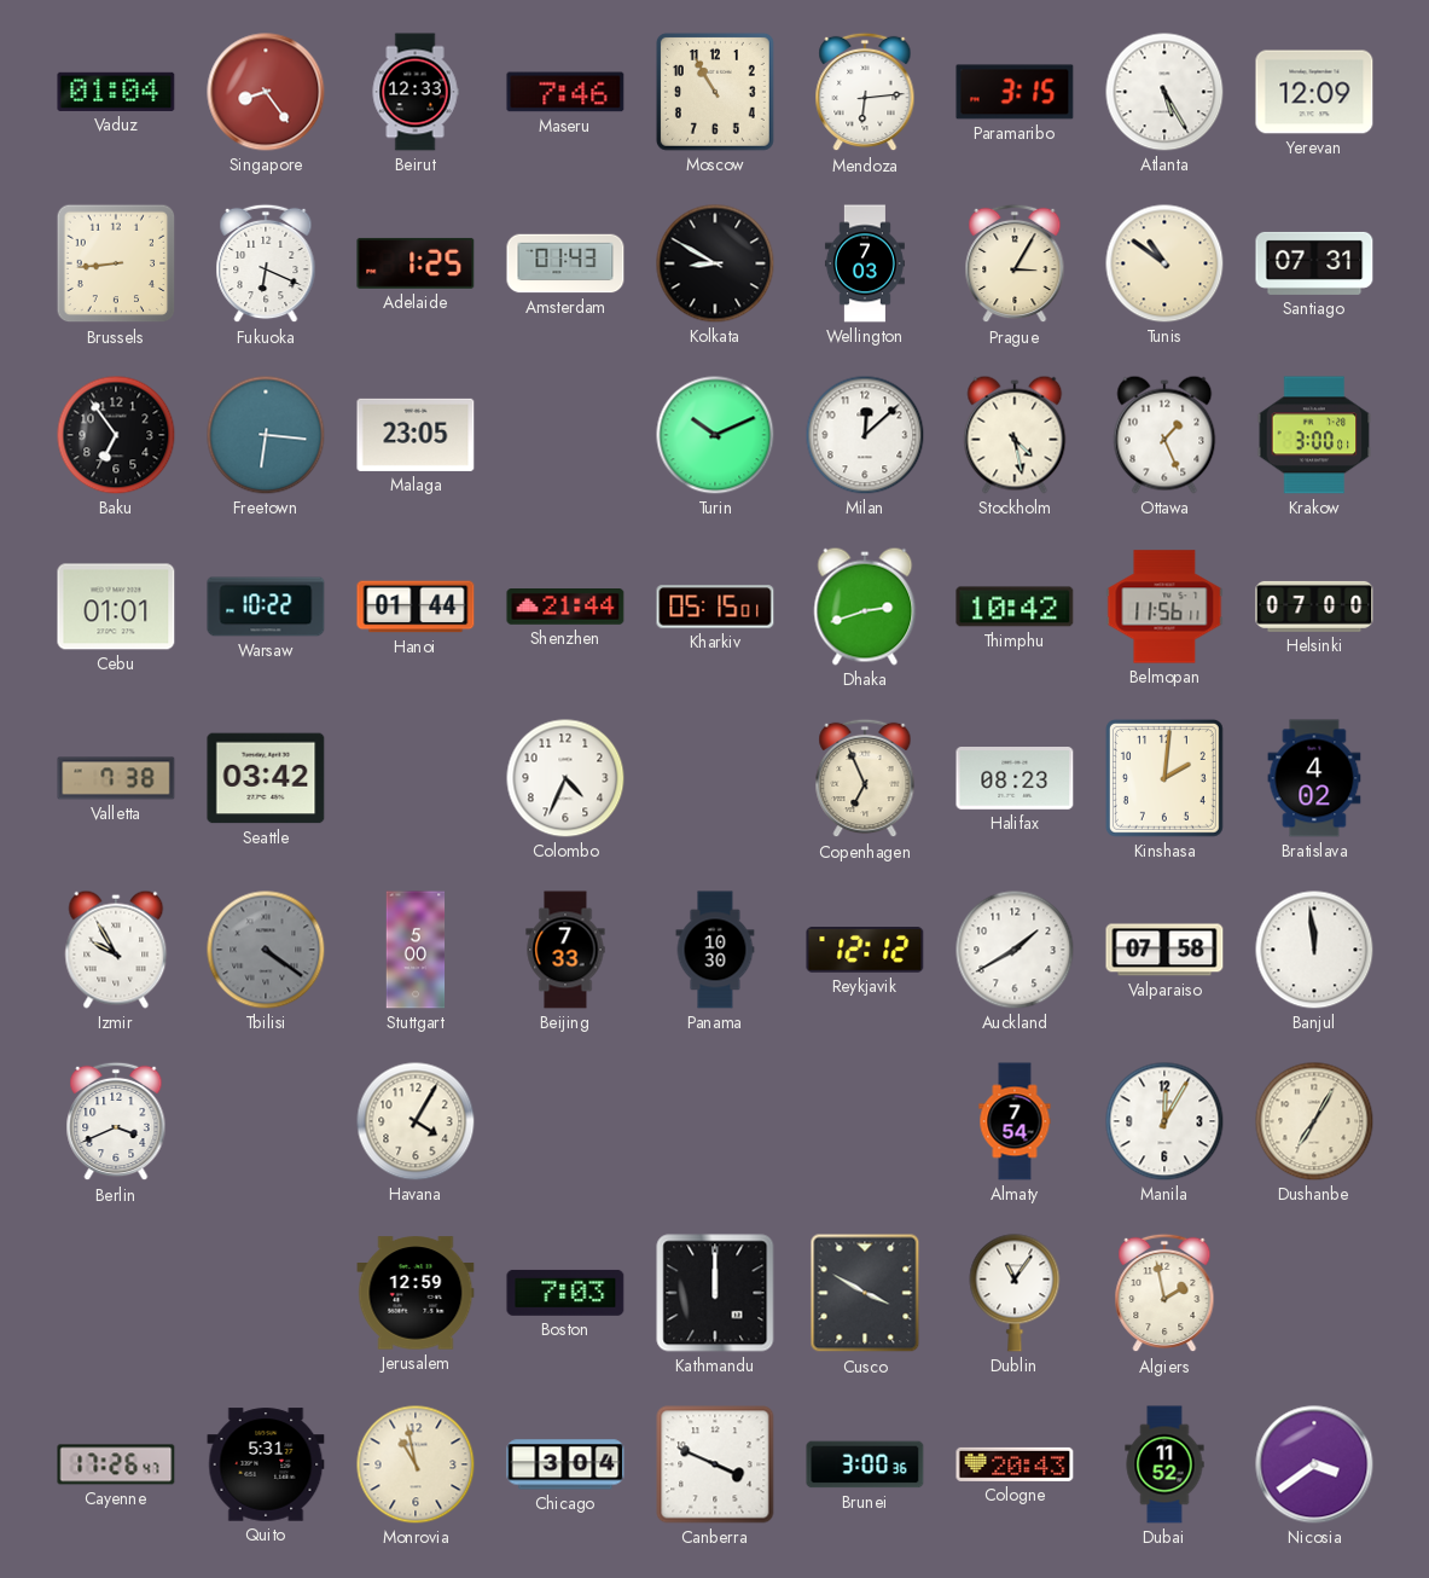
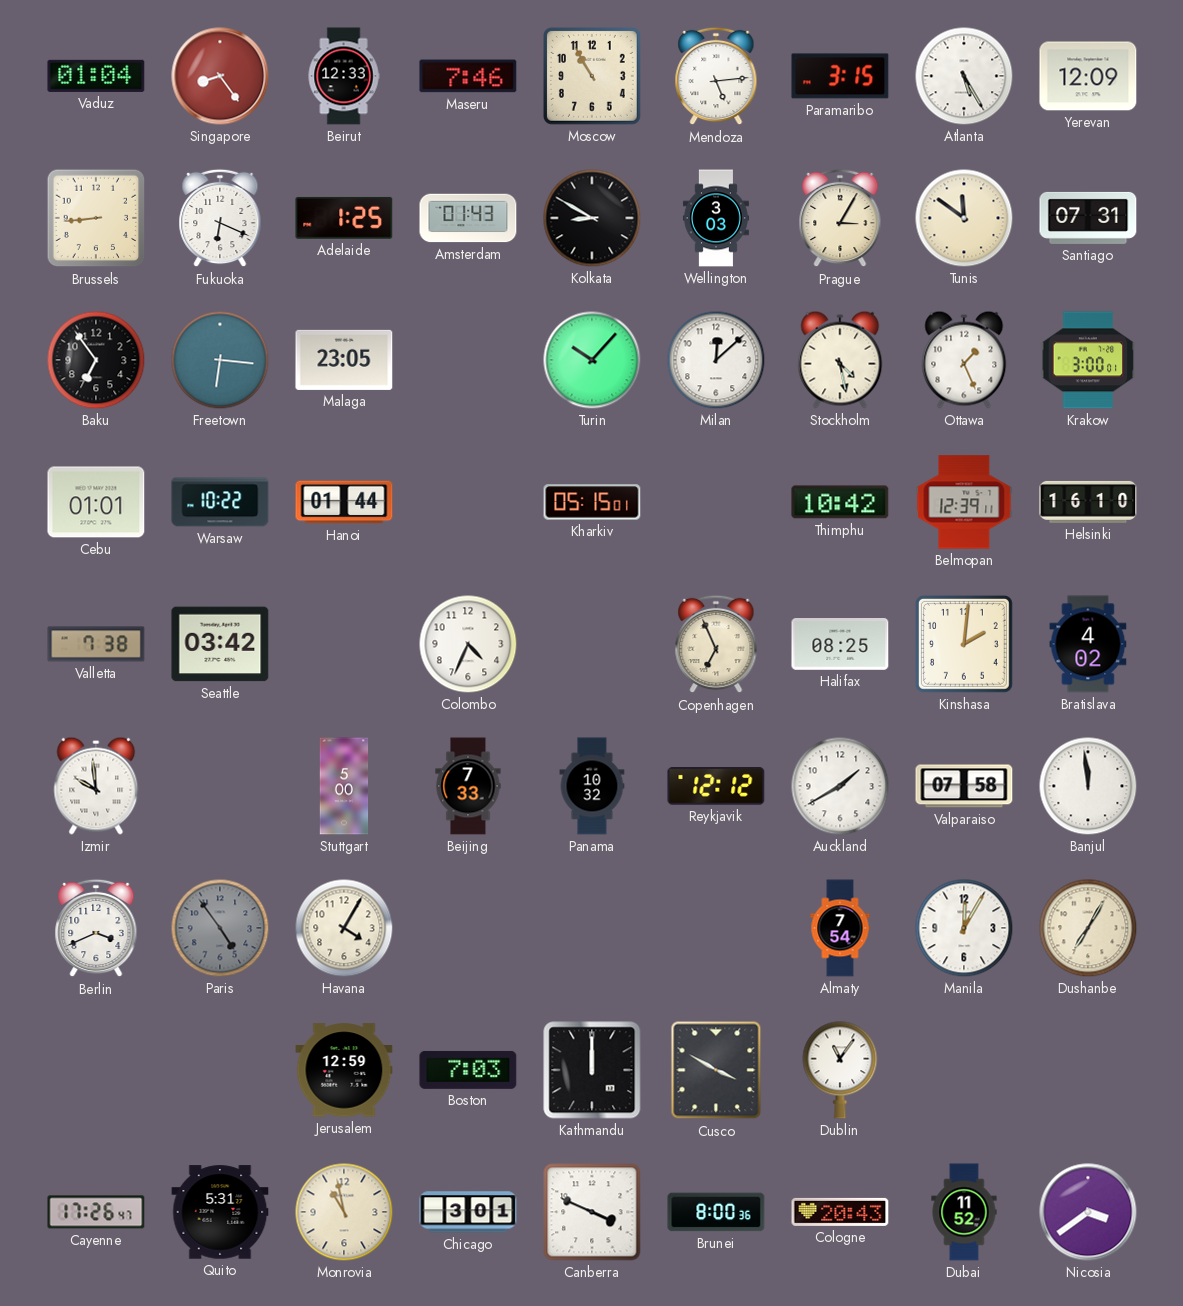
Mendoza: 6:14 -> 5:14
Wellington: 7:03 -> 3:03
Tunis: 10:51 -> 11:51
Turin: 10:11 -> 10:07
Shenzhen: 21:44 -> none
Dhaka: 2:42 -> none
Belmopan: 11:56 -> 12:39
Helsinki: 07:00 -> 16:10
Halifax: 08:23 -> 08:25
Izmir: 9:55 -> 9:59
Tbilisi: 4:21 -> none
Panama: 10:30 -> 10:32
Paris: none -> 4:54
Algiers: 1:58 -> none
Chicago: 3:04 -> 3:01
Brunei: 3:00 -> 8:00
